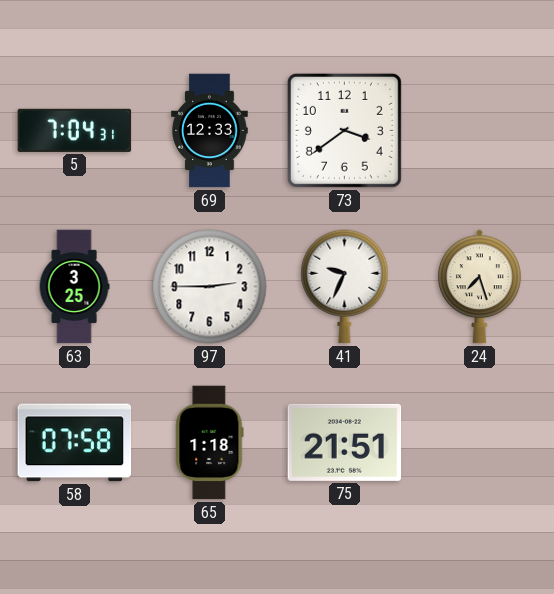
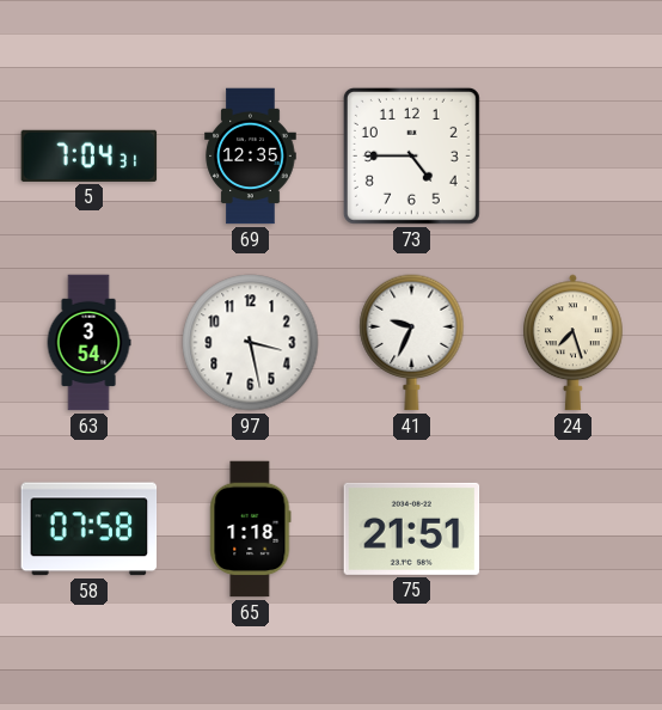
69: 12:33 -> 12:35
73: 3:39 -> 4:45
63: 3:25 -> 3:54
97: 2:45 -> 3:28
